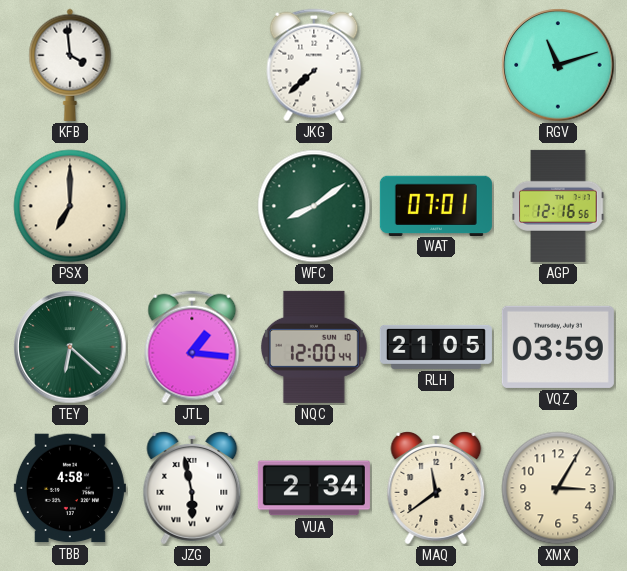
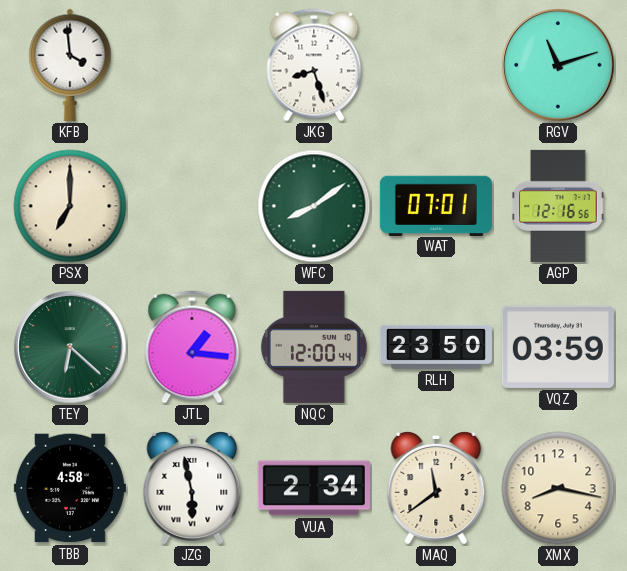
JKG: 7:38 -> 8:27
RLH: 21:05 -> 23:50
XMX: 3:05 -> 8:17
